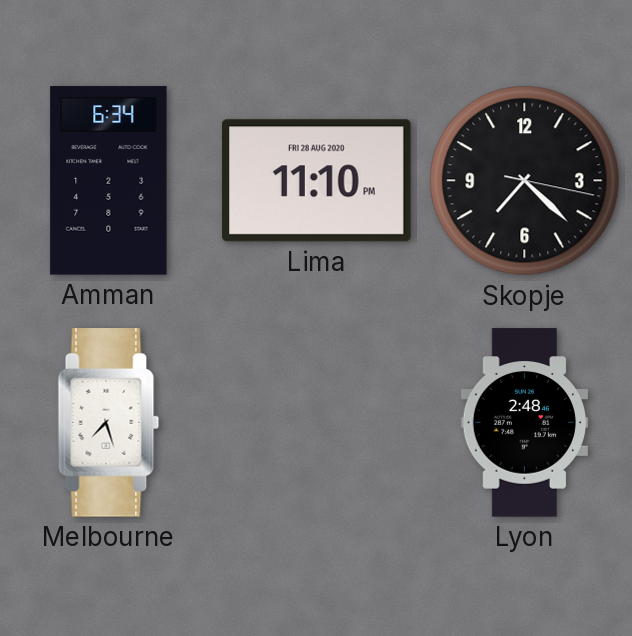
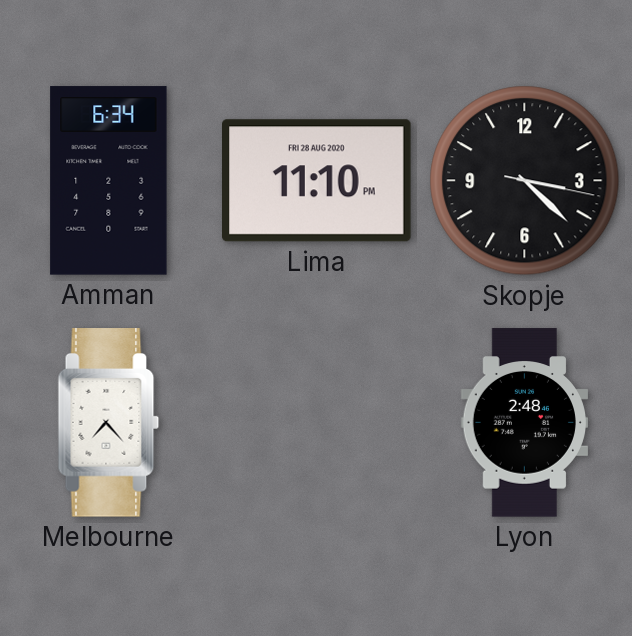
Skopje: 7:22 -> 3:22
Melbourne: 7:27 -> 7:23
